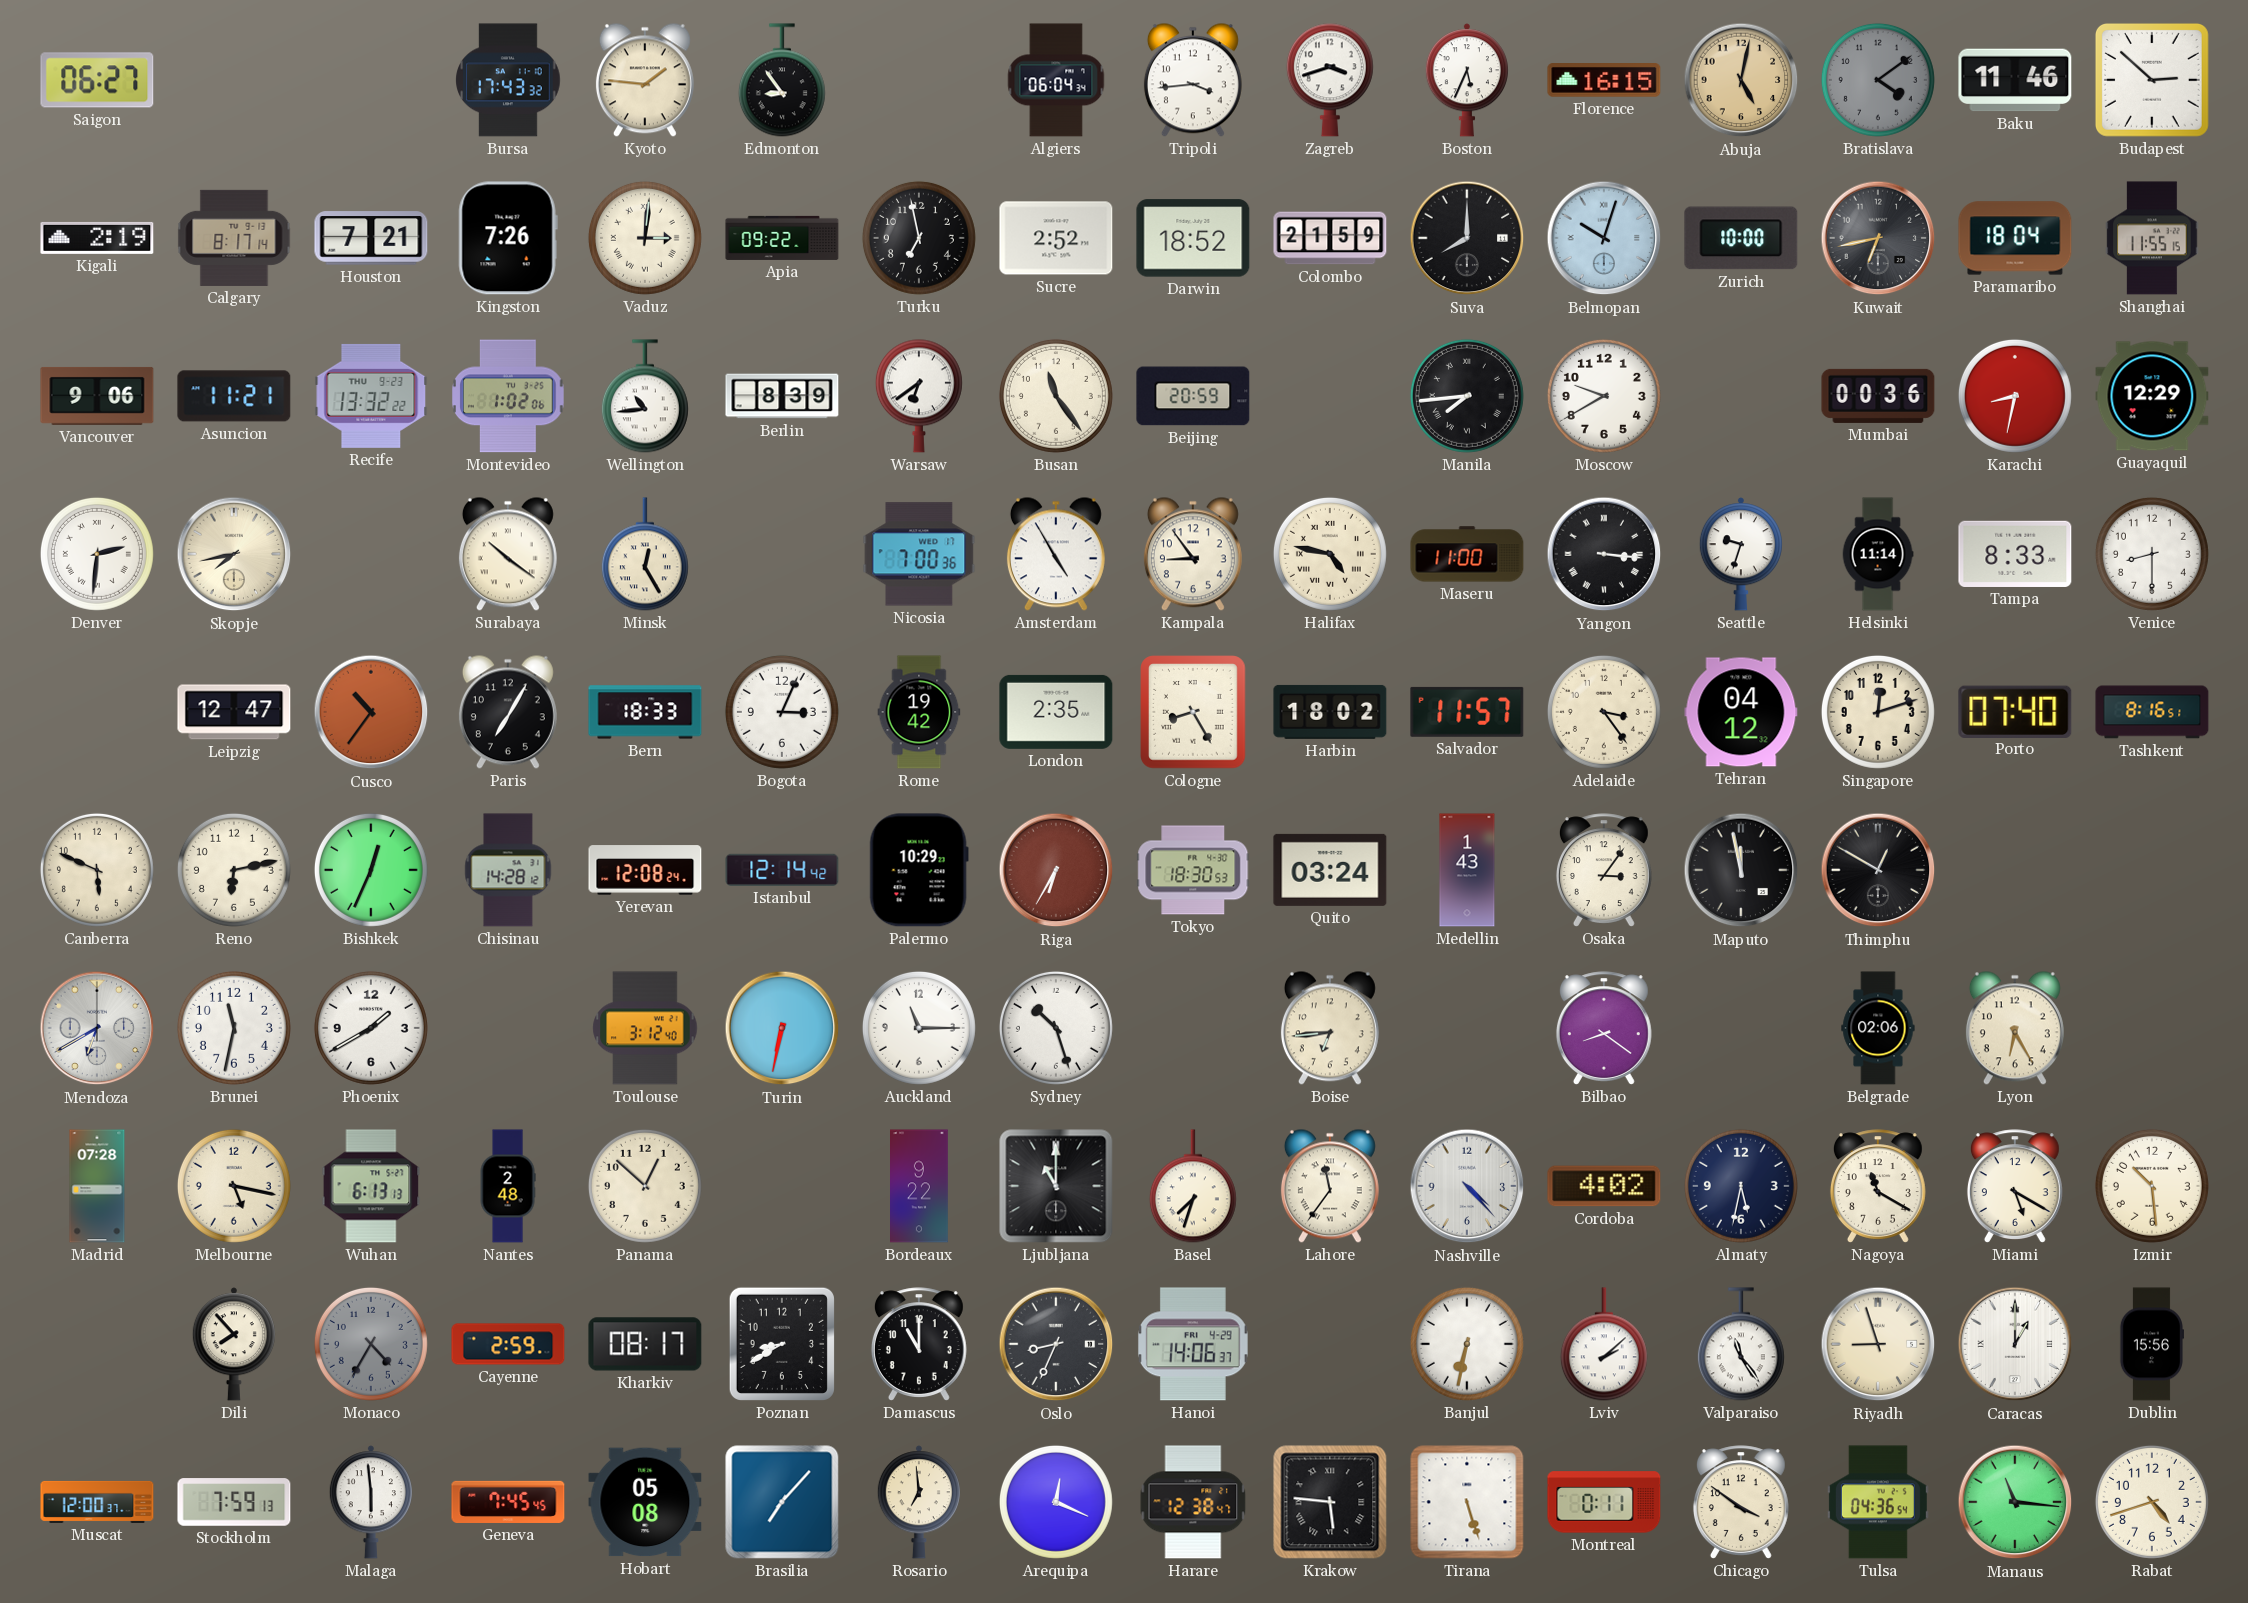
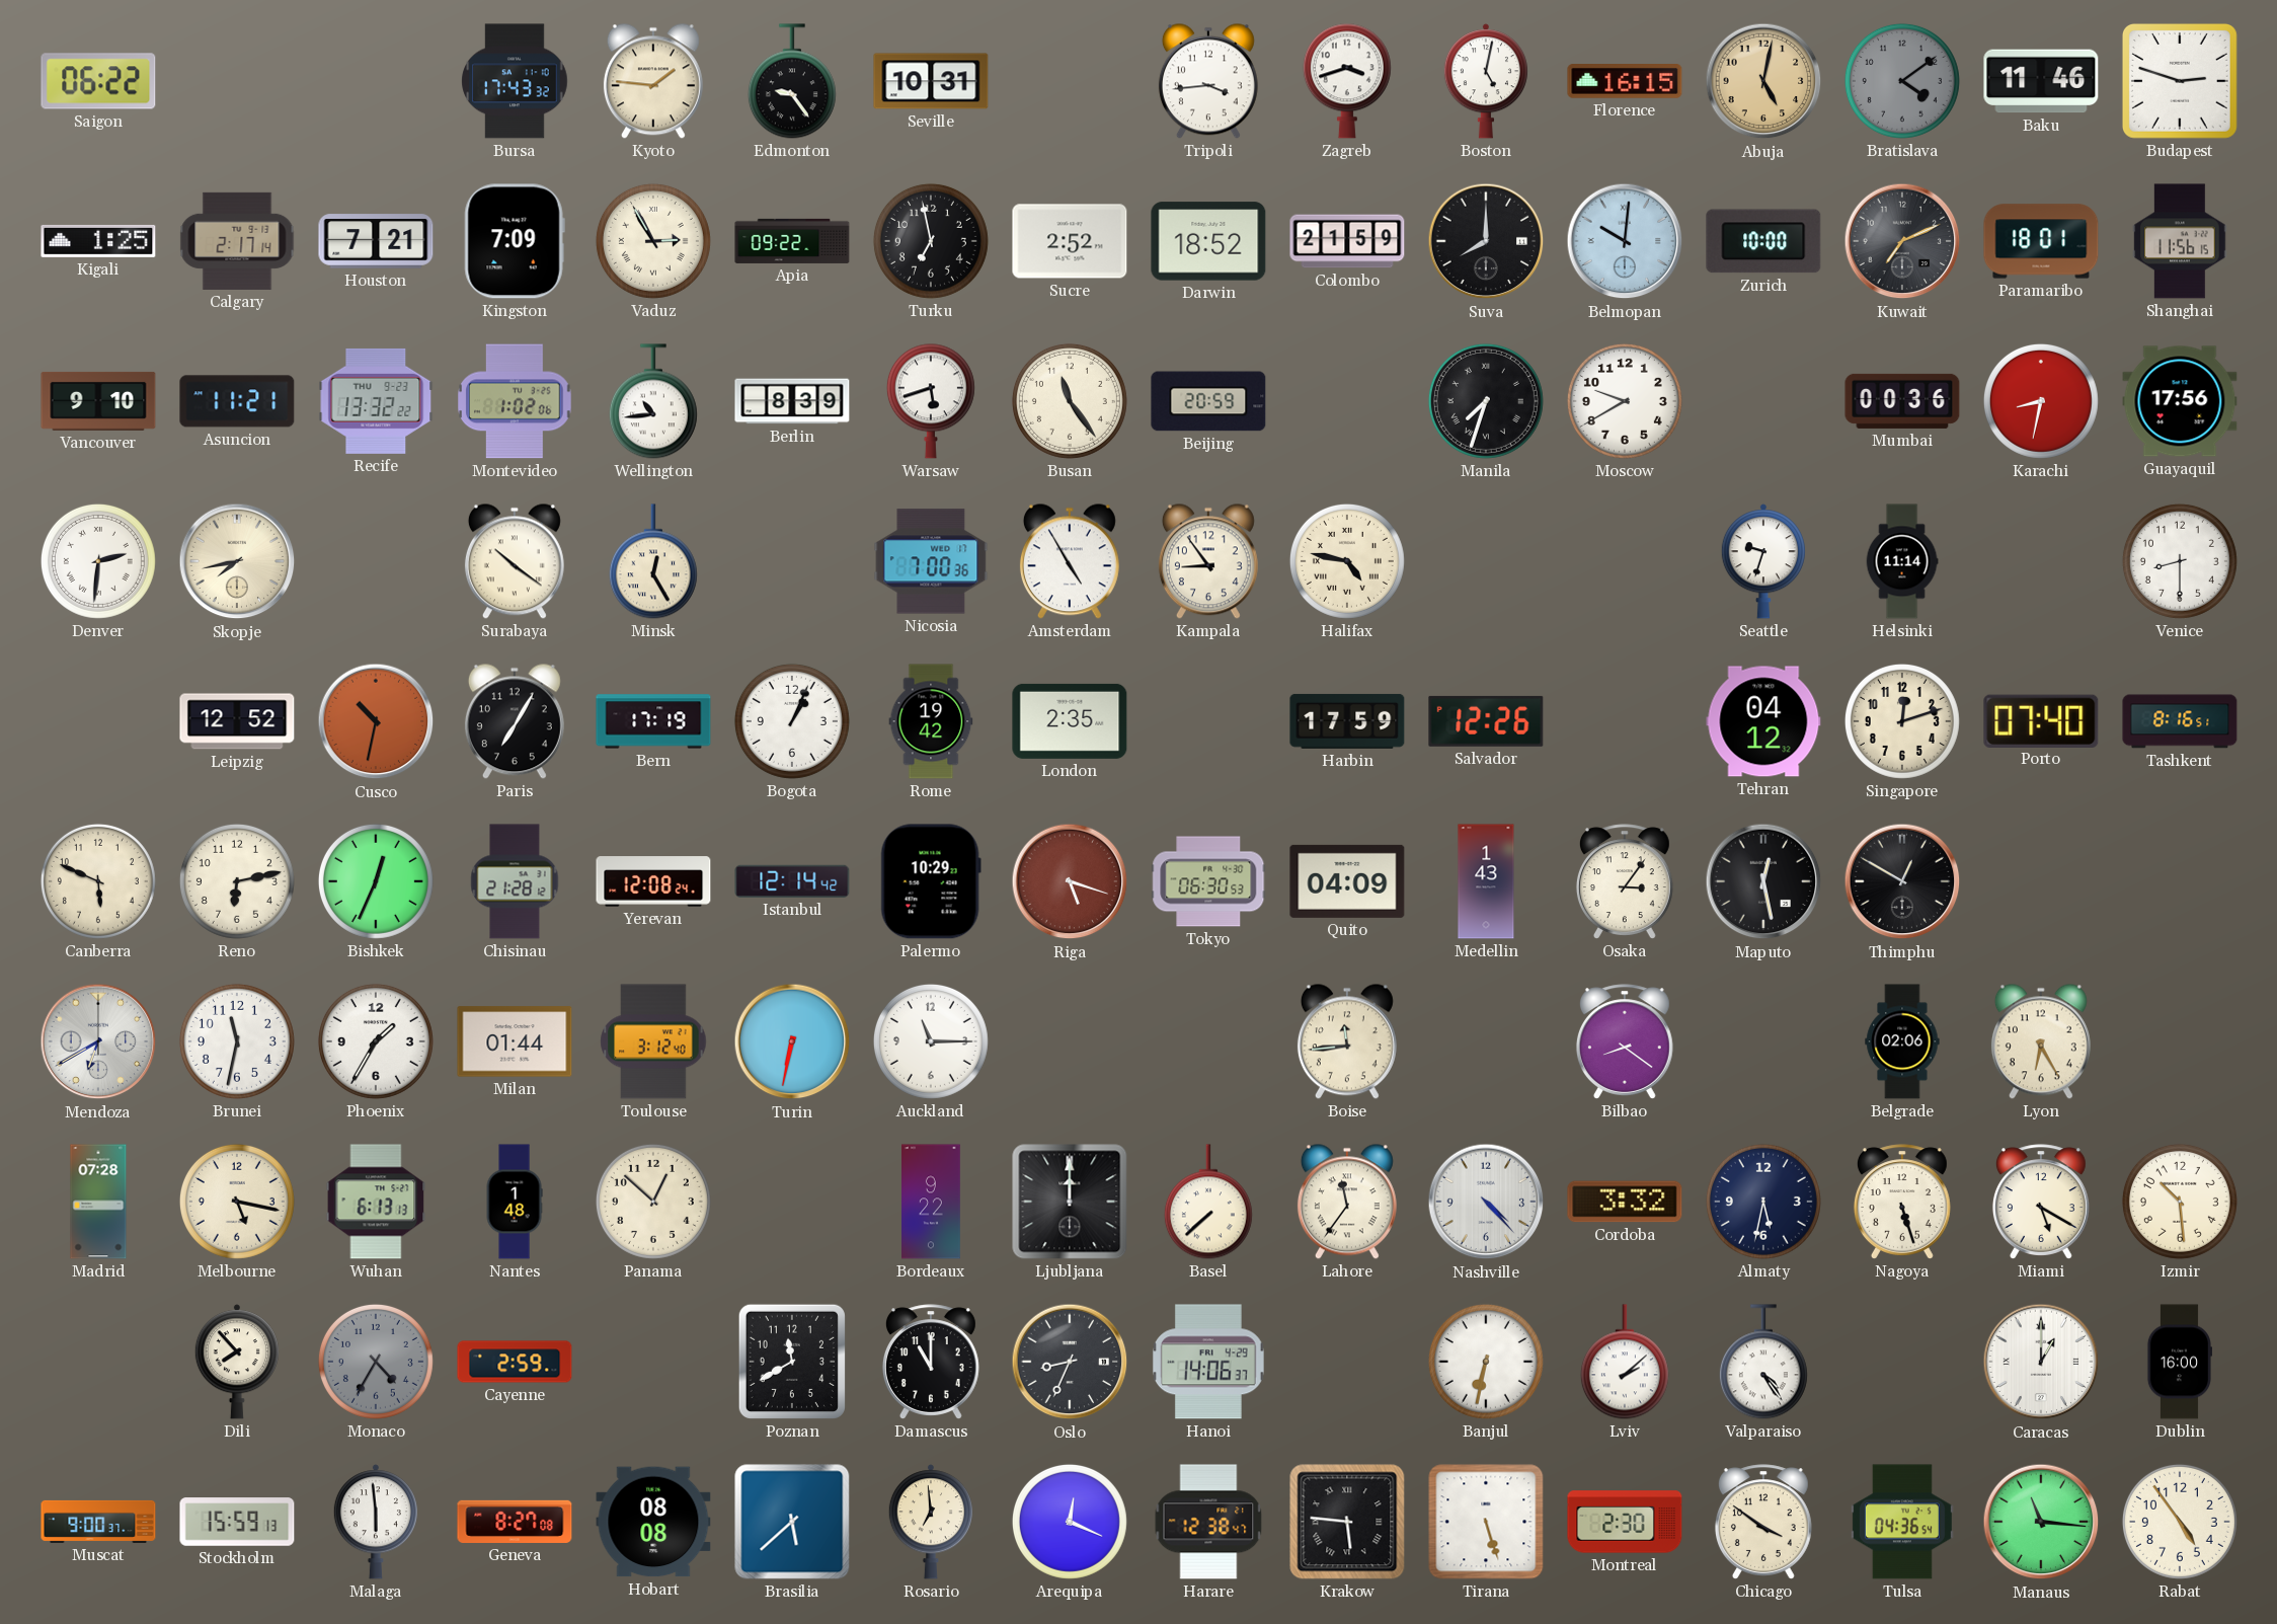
Saigon: 06:27 -> 06:22
Edmonton: 8:54 -> 9:24
Seville: none -> 10:31
Algiers: 06:04 -> none
Boston: 5:34 -> 5:02
Budapest: 2:52 -> 2:48
Kigali: 2:19 -> 1:25
Calgary: 8:17 -> 2:17
Kingston: 7:26 -> 7:09
Vaduz: 3:01 -> 2:55
Belmopan: 10:03 -> 10:01
Kuwait: 6:43 -> 7:11
Paramaribo: 18:04 -> 18:01
Shanghai: 11:55 -> 11:56
Vancouver: 9:06 -> 9:10
Warsaw: 6:39 -> 5:42
Manila: 7:44 -> 7:33
Guayaquil: 12:29 -> 17:56
Maseru: 11:00 -> none
Yangon: 3:16 -> none
Tampa: 8:33 -> none
Leipzig: 12:47 -> 12:52
Cusco: 10:36 -> 10:32
Bern: 18:33 -> 17:19
Bogota: 3:04 -> 1:04
Cologne: 8:25 -> none
Harbin: 18:02 -> 17:59
Salvador: 11:57 -> 12:26
Adelaide: 3:24 -> none
Chisinau: 14:28 -> 21:28
Riga: 6:35 -> 5:18
Tokyo: 18:30 -> 06:30
Quito: 03:24 -> 04:09
Maputo: 11:58 -> 12:28
Phoenix: 1:40 -> 1:35
Milan: none -> 01:44
Sydney: 10:27 -> none
Boise: 6:44 -> 11:44
Nantes: 2:48 -> 1:48
Ljubljana: 11:00 -> 12:00
Basel: 7:33 -> 7:38
Cordoba: 4:02 -> 3:32
Nagoya: 11:20 -> 5:27
Kharkiv: 08:17 -> none
Poznan: 8:40 -> 11:40
Valparaiso: 11:24 -> 4:24
Riyadh: 8:57 -> none
Dublin: 15:56 -> 16:00
Muscat: 12:00 -> 9:00
Stockholm: 7:59 -> 15:59
Geneva: 7:45 -> 8:27
Hobart: 05:08 -> 08:08
Brasilia: 7:07 -> 5:38
Montreal: 0:11 -> 2:30
Rabat: 4:42 -> 4:54
